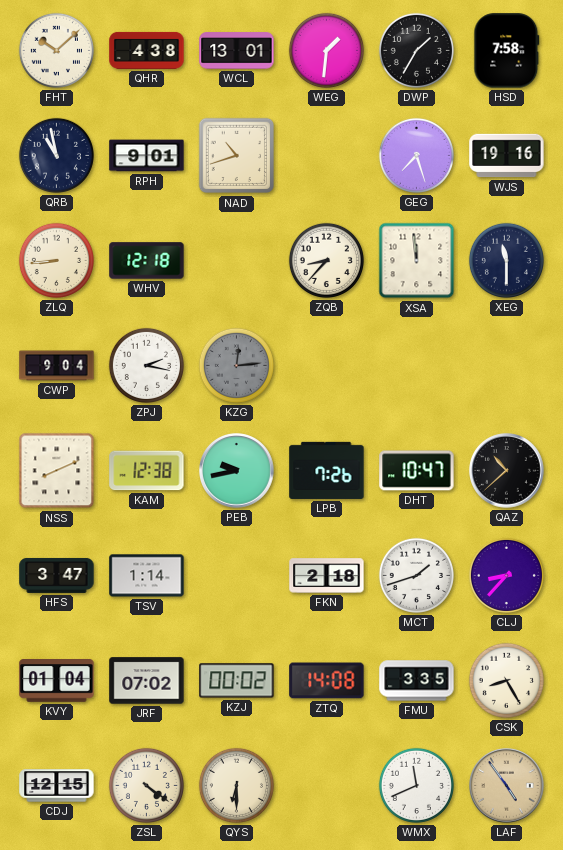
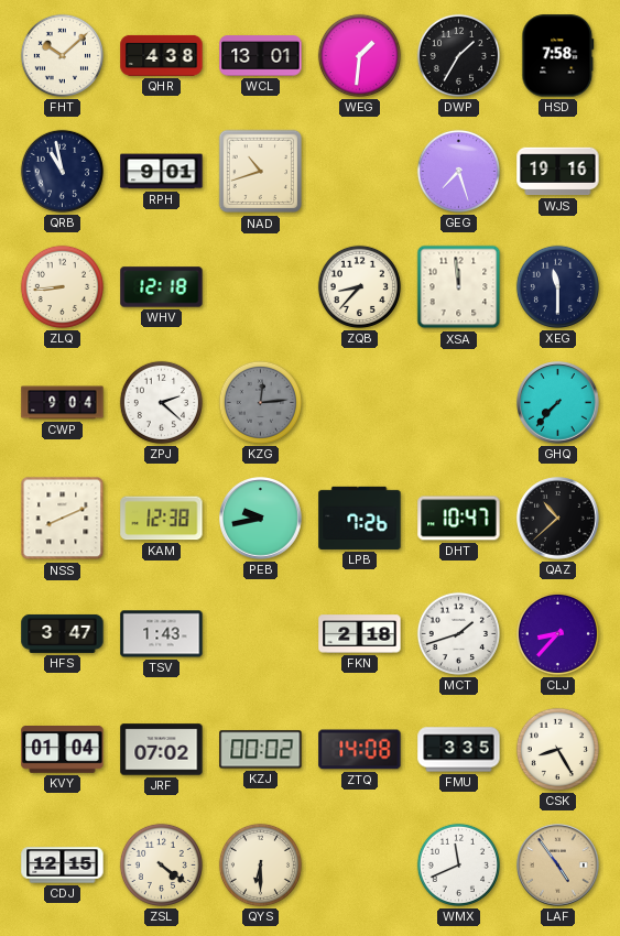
ZPJ: 2:17 -> 2:22
GHQ: none -> 7:37
TSV: 1:14 -> 1:43
